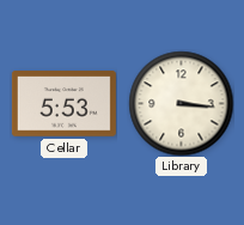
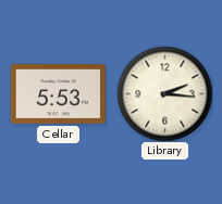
Library: 3:16 -> 2:16
